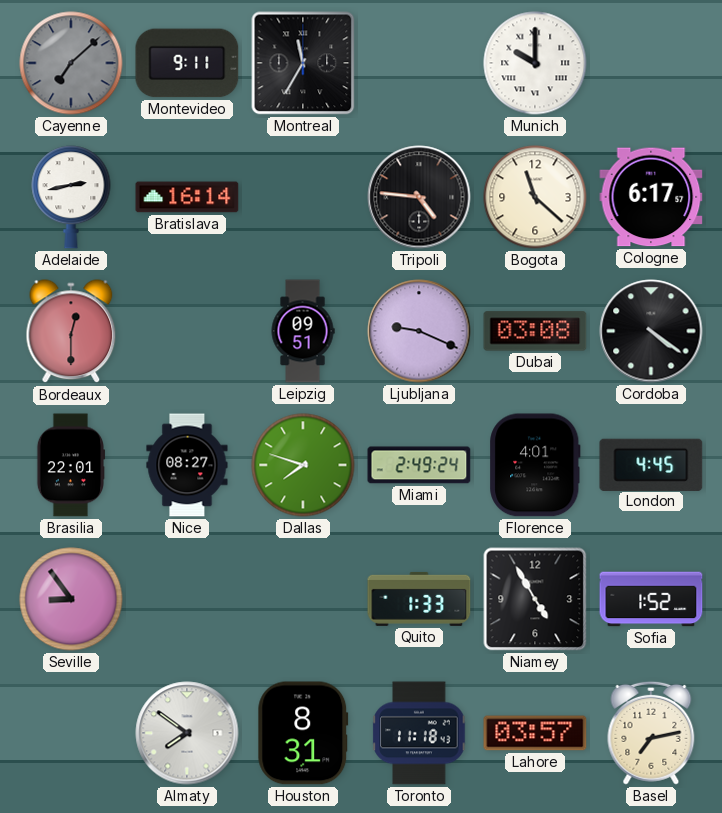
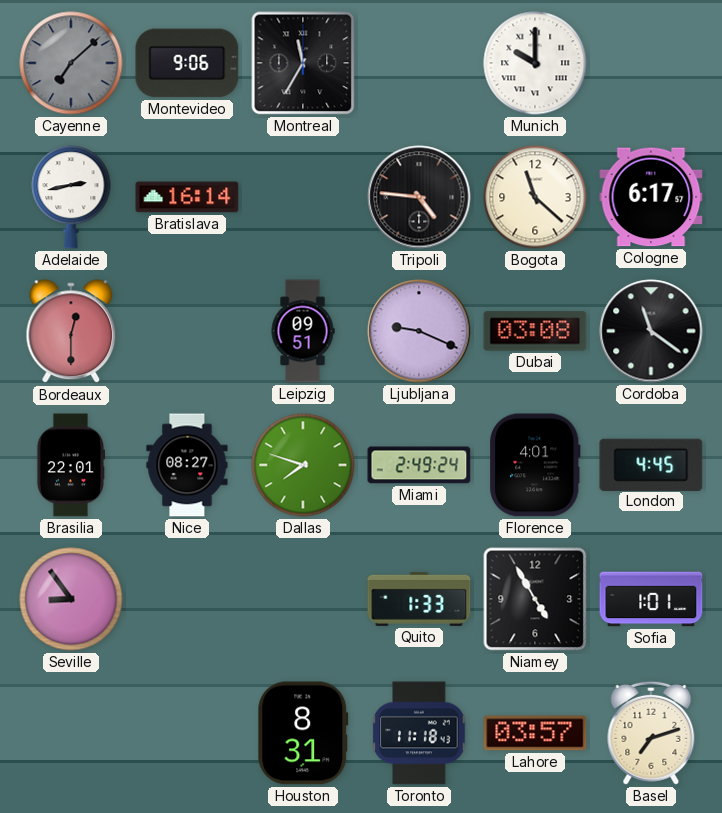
Montevideo: 9:11 -> 9:06
Cordoba: 4:21 -> 11:21
Sofia: 1:52 -> 1:01
Almaty: 7:51 -> none
Basel: 7:13 -> 7:12
